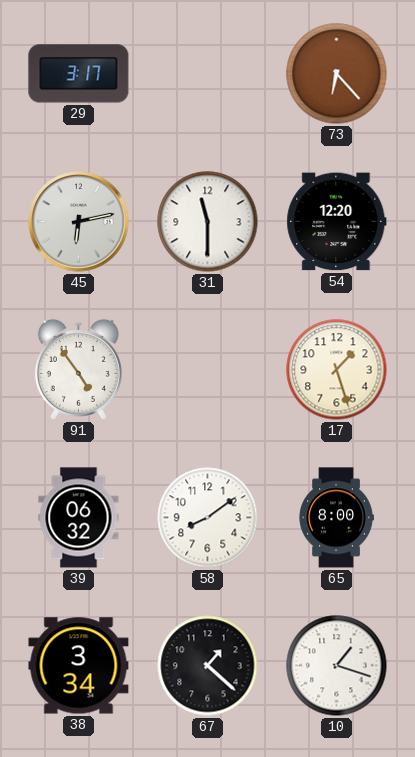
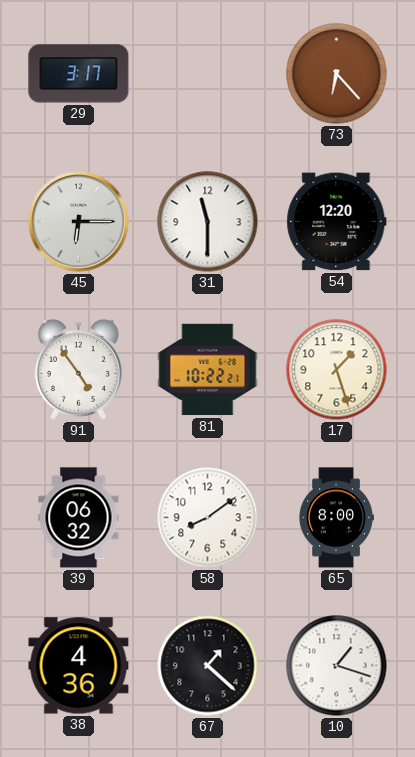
45: 6:13 -> 6:15
81: none -> 10:22
38: 3:34 -> 4:36
